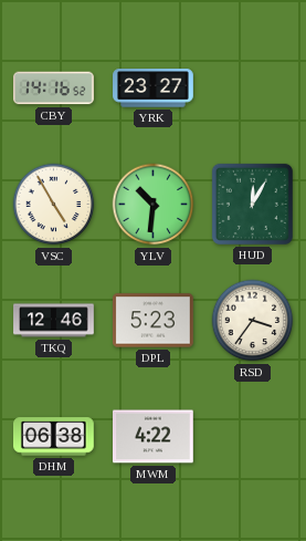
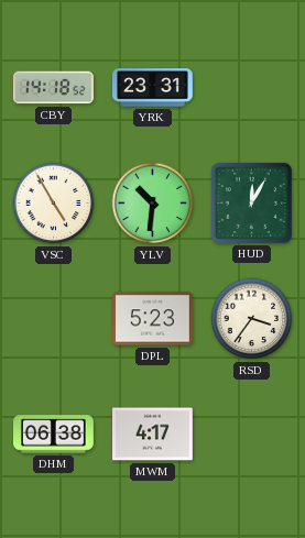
CBY: 14:16 -> 14:18
YRK: 23:27 -> 23:31
TKQ: 12:46 -> none
MWM: 4:22 -> 4:17
